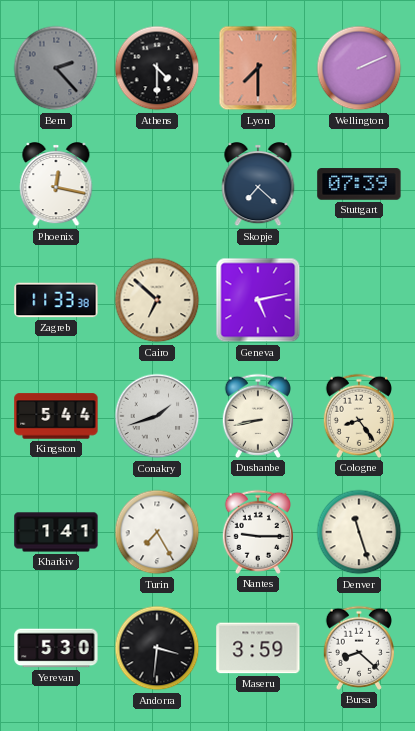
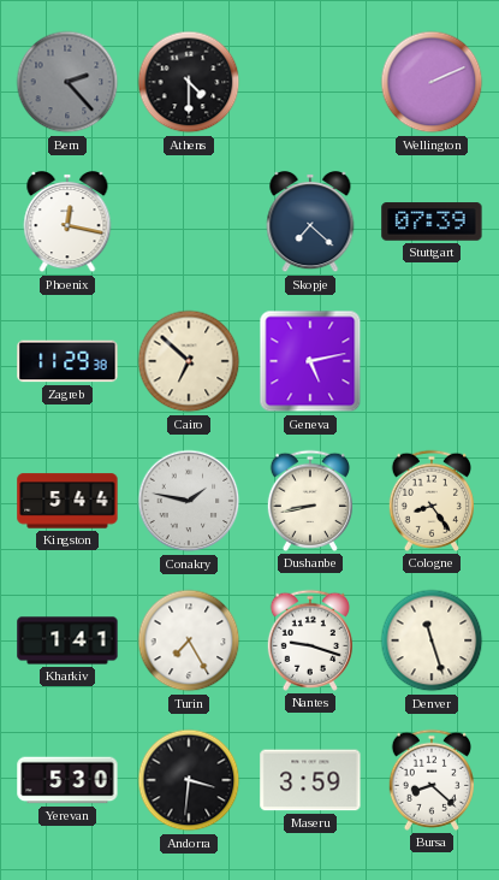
Lyon: 7:30 -> none
Zagreb: 11:33 -> 11:29
Conakry: 1:42 -> 1:47
Nantes: 9:15 -> 9:18
